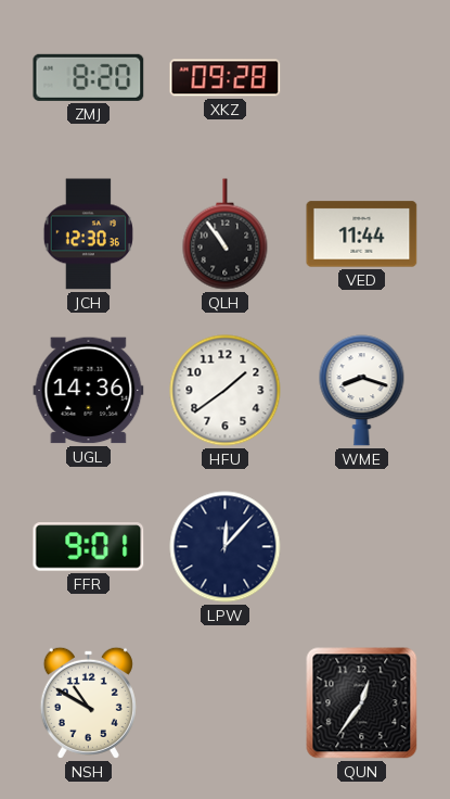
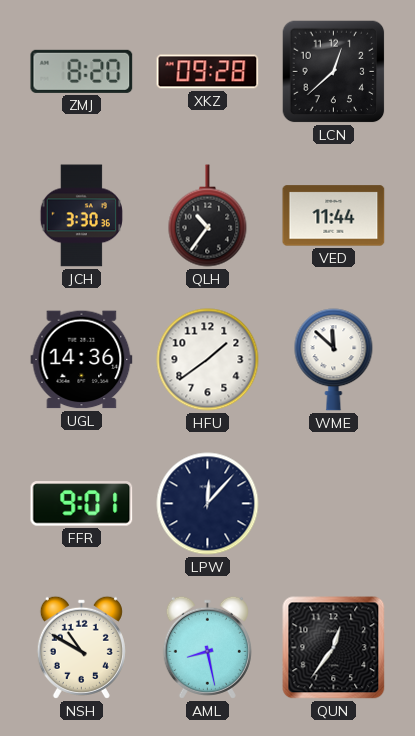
LCN: none -> 12:38
JCH: 12:30 -> 3:30
QLH: 10:54 -> 10:36
WME: 8:18 -> 11:52
AML: none -> 8:28
